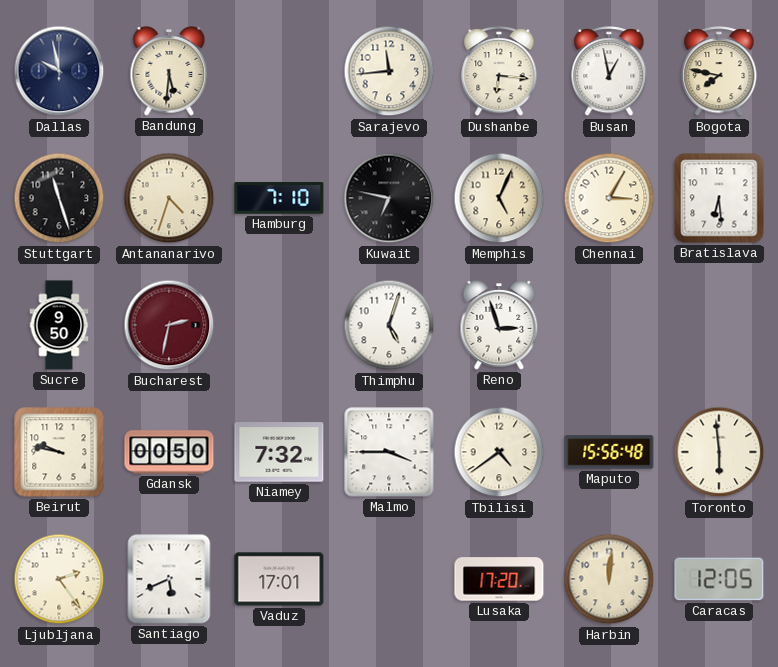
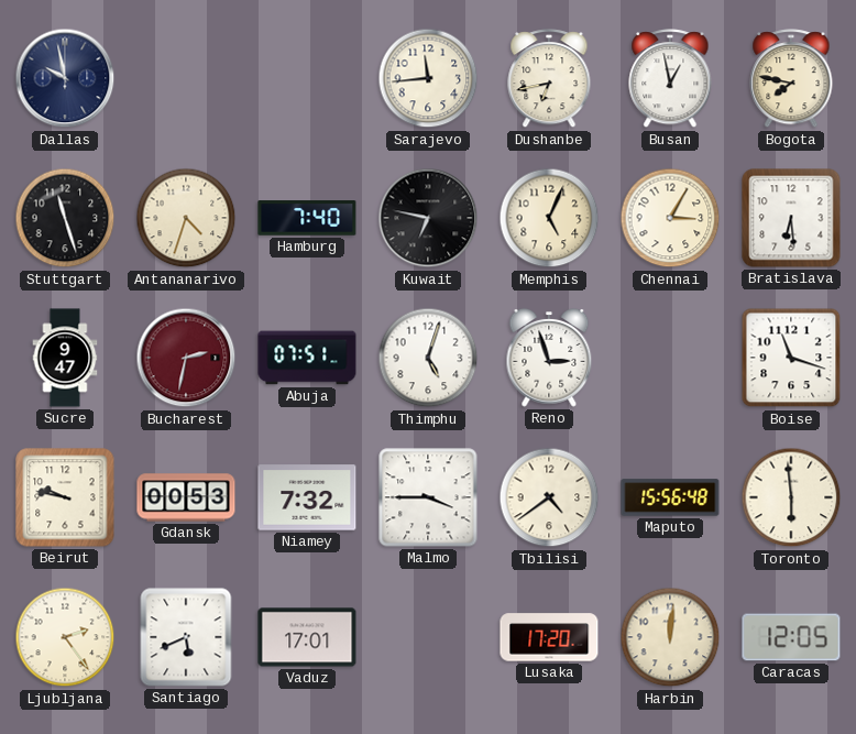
Bandung: 5:31 -> none
Dushanbe: 6:16 -> 6:43
Hamburg: 7:10 -> 7:40
Sucre: 9:50 -> 9:47
Abuja: none -> 07:51
Boise: none -> 11:18
Gdansk: 00:50 -> 00:53
